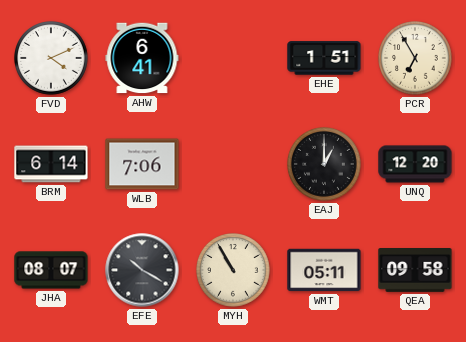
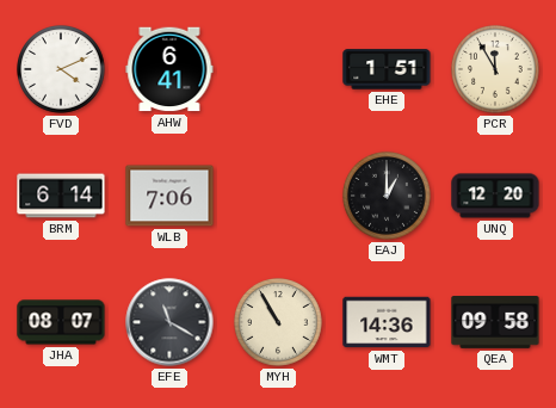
PCR: 6:55 -> 11:55
EFE: 10:20 -> 11:20
WMT: 05:11 -> 14:36
